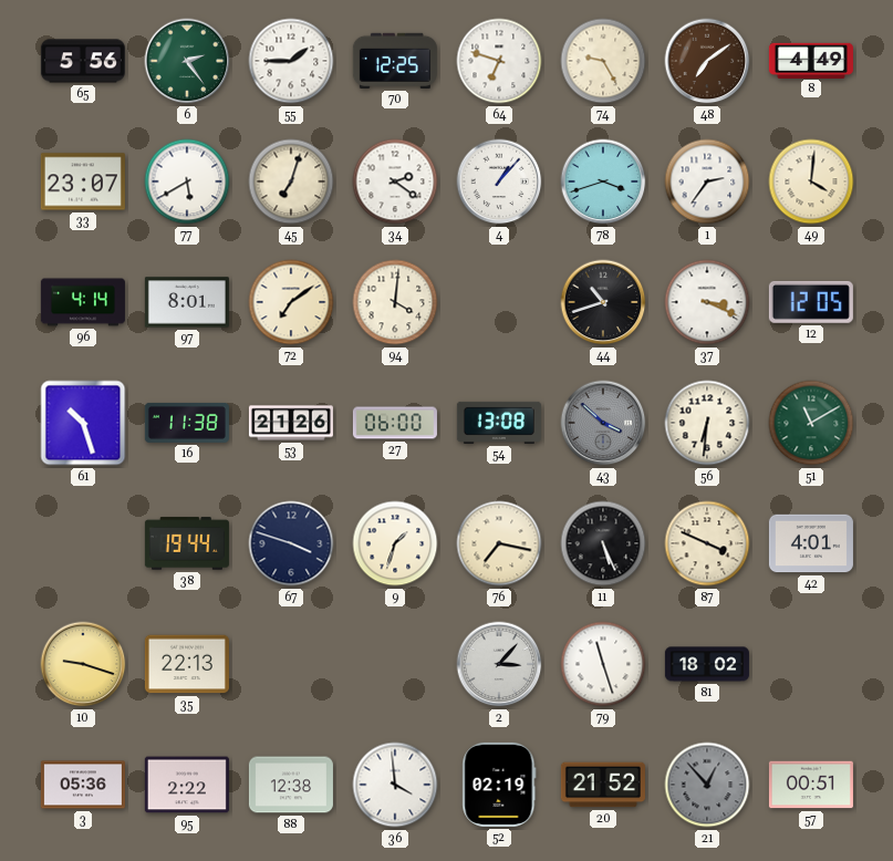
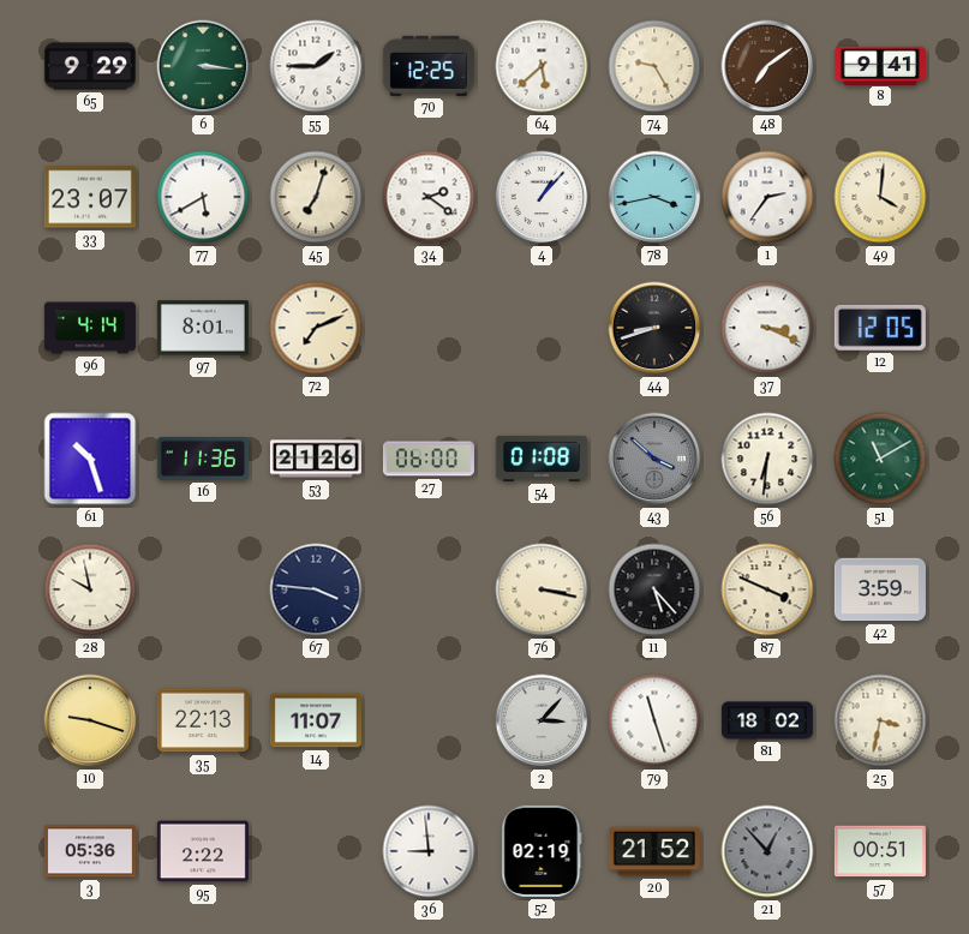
65: 5:56 -> 9:29
6: 2:24 -> 3:16
64: 6:48 -> 5:38
8: 4:49 -> 9:41
78: 3:42 -> 3:43
72: 7:09 -> 7:11
94: 4:01 -> none
44: 10:42 -> 8:42
16: 11:38 -> 11:36
54: 13:08 -> 01:08
28: none -> 9:58
38: 19:44 -> none
67: 3:48 -> 3:46
9: 1:33 -> none
76: 7:17 -> 3:17
11: 5:26 -> 5:23
42: 4:01 -> 3:59
14: none -> 11:07
25: none -> 3:32
88: 12:38 -> none
36: 3:59 -> 8:59
